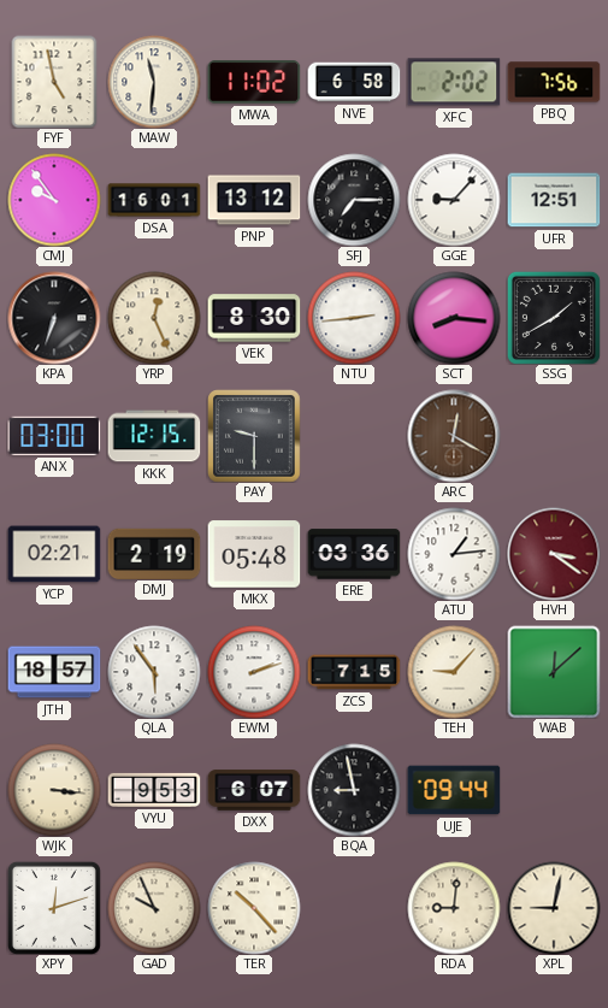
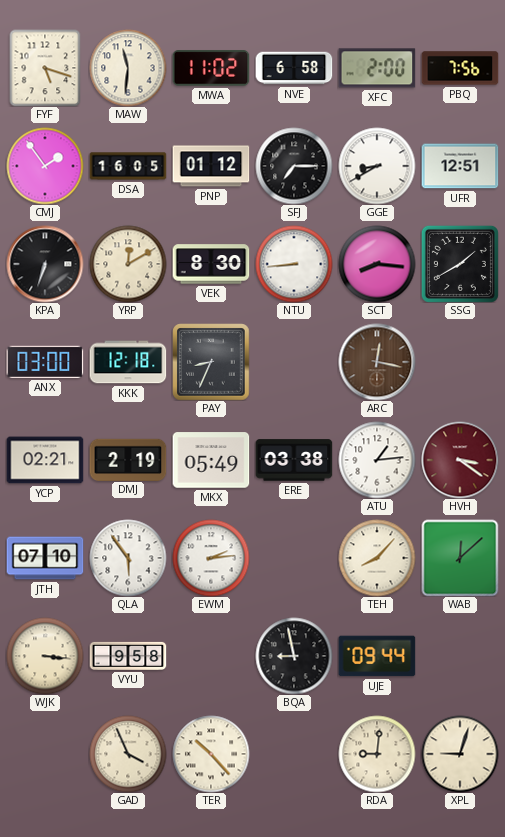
FYF: 4:58 -> 5:18
XFC: 2:02 -> 2:00
CMJ: 9:54 -> 1:54
DSA: 16:01 -> 16:05
PNP: 13:12 -> 01:12
GGE: 9:07 -> 8:40
YRP: 12:26 -> 12:10
NTU: 2:44 -> 8:44
KKK: 12:15 -> 12:18
PAY: 9:30 -> 8:34
ARC: 12:20 -> 12:17
MKX: 05:48 -> 05:49
ERE: 03:36 -> 03:38
JTH: 18:57 -> 07:10
EWM: 2:12 -> 2:14
ZCS: 7:15 -> none
TEH: 9:07 -> 8:07
VYU: 9:53 -> 9:58
DXX: 6:07 -> none
XPY: 12:12 -> none
GAD: 9:56 -> 3:56
XPL: 9:02 -> 9:03
